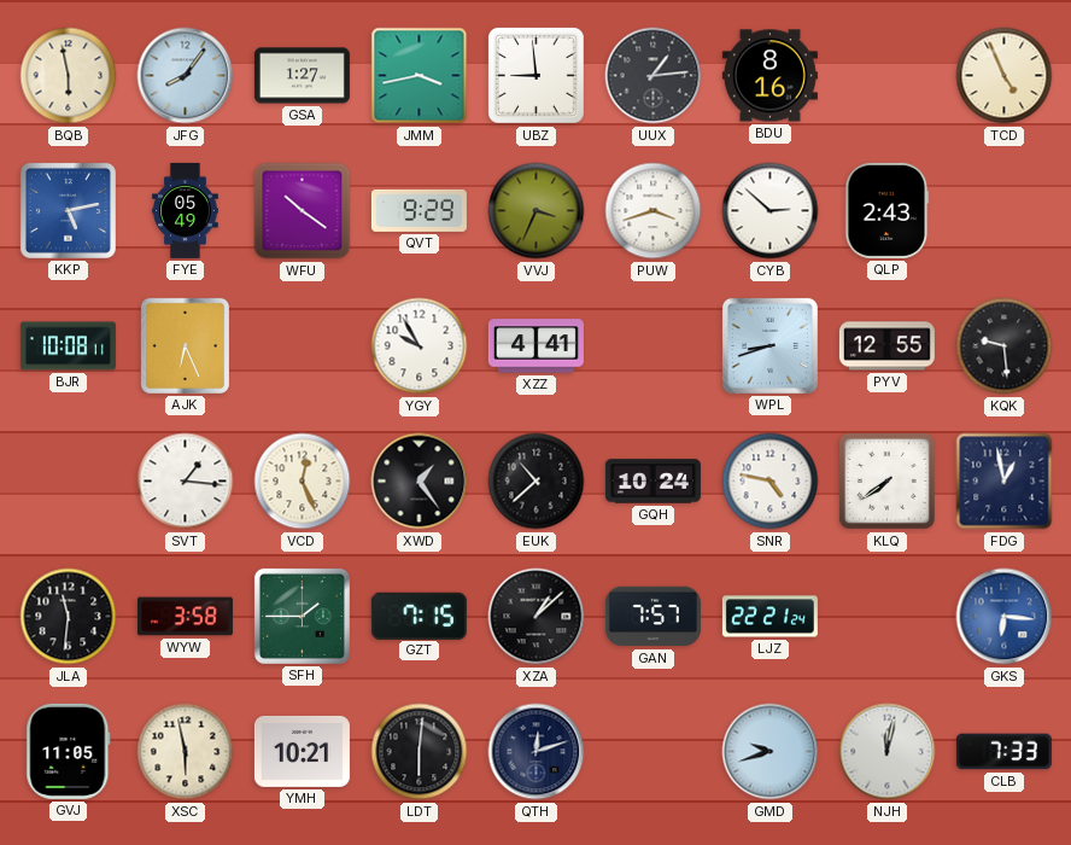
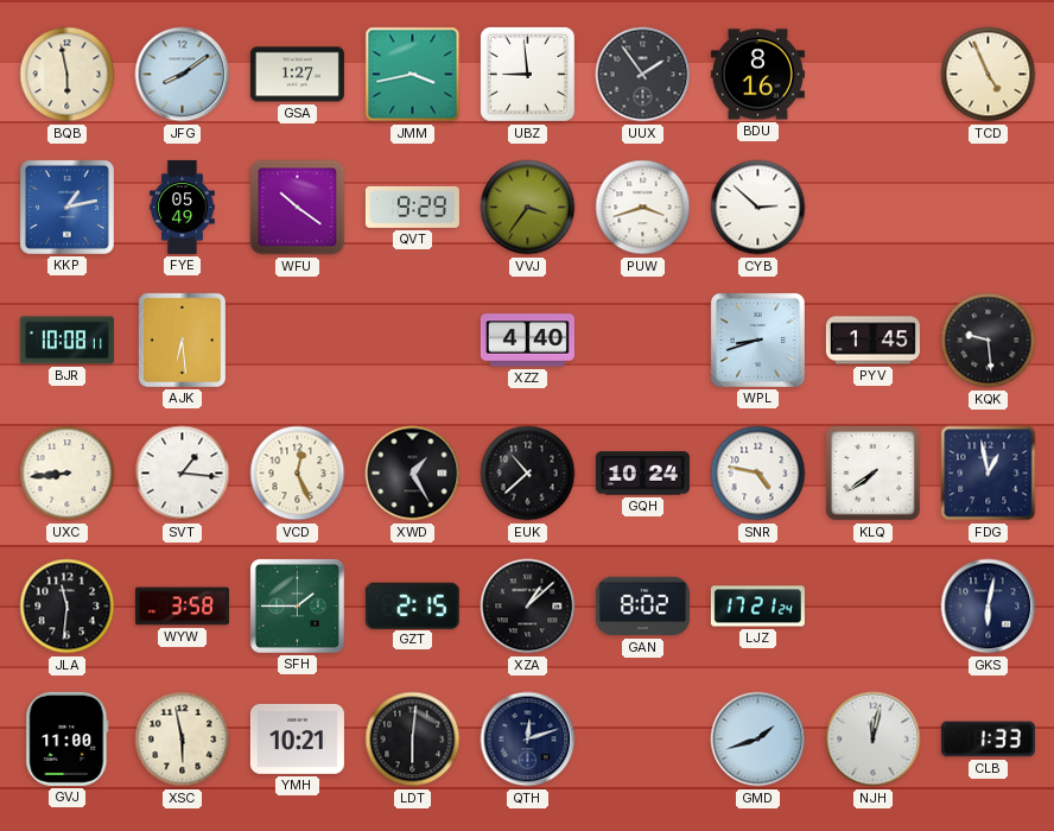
JFG: 8:06 -> 8:09
UUX: 1:14 -> 1:54
KKP: 5:13 -> 1:13
VVJ: 3:34 -> 3:36
QLP: 2:43 -> none
AJK: 6:26 -> 6:29
YGY: 9:55 -> none
XZZ: 4:41 -> 4:40
PYV: 12:55 -> 1:45
UXC: none -> 8:44
XWD: 1:24 -> 1:25
GZT: 7:15 -> 2:15
GAN: 7:57 -> 8:02
LJZ: 22:21 -> 17:21
GKS: 6:16 -> 6:02
GKS dial: blue -> navy
GVJ: 11:05 -> 11:00
GMD: 9:42 -> 1:42
CLB: 7:33 -> 1:33
